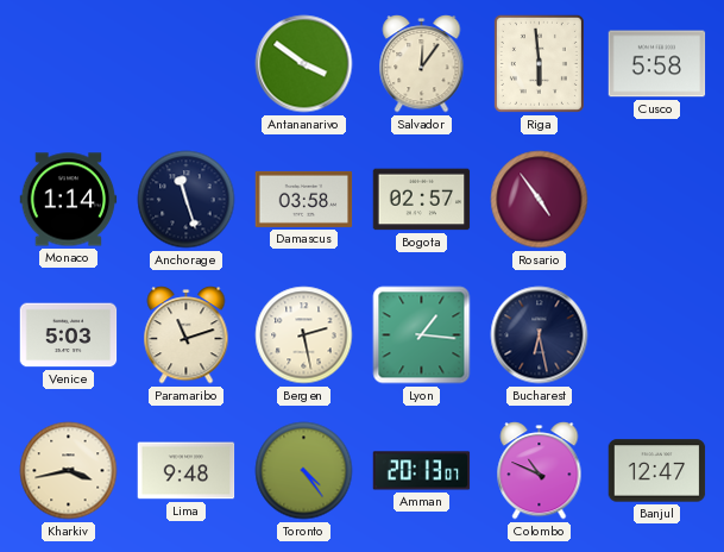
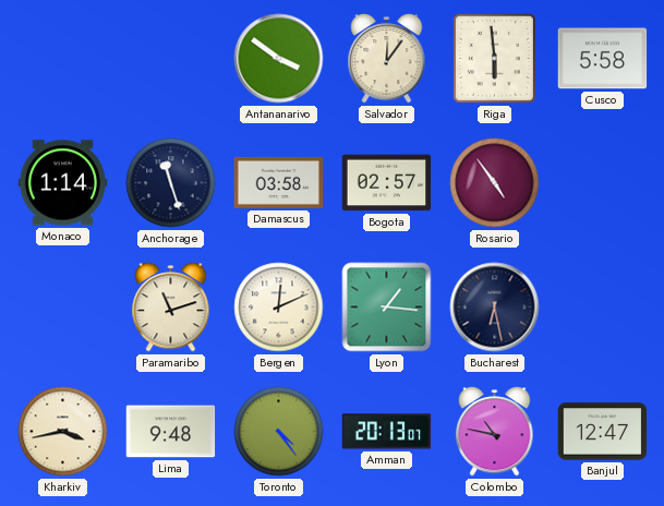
Venice: 5:03 -> none
Bergen: 2:28 -> 12:11
Colombo: 10:49 -> 10:47
